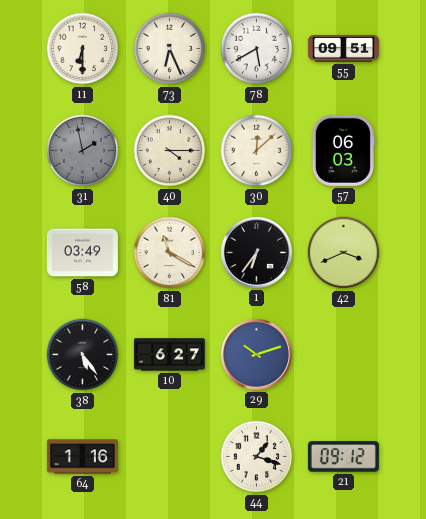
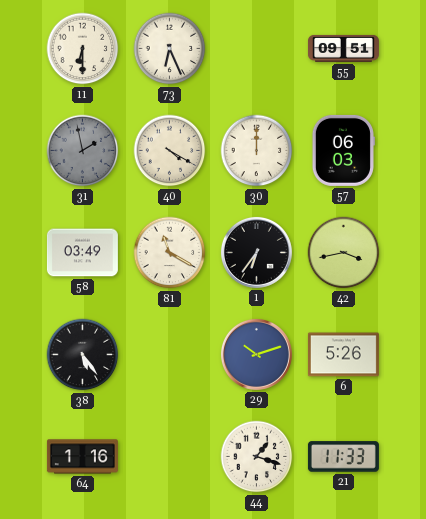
78: 5:40 -> none
40: 4:15 -> 4:20
30: 12:08 -> 12:00
42: 3:41 -> 3:43
10: 6:27 -> none
6: none -> 5:26
21: 09:12 -> 11:33
